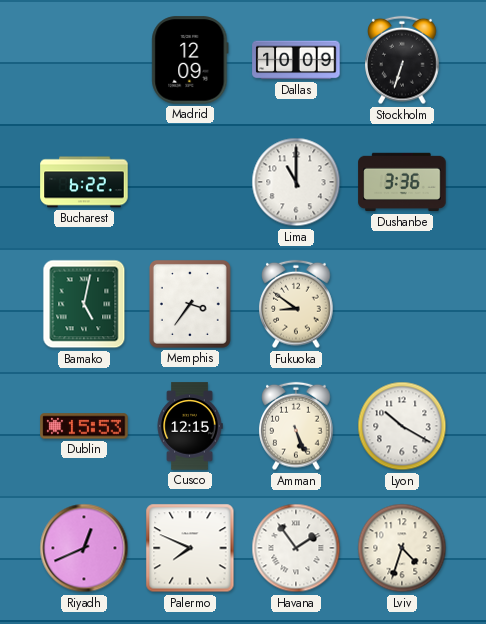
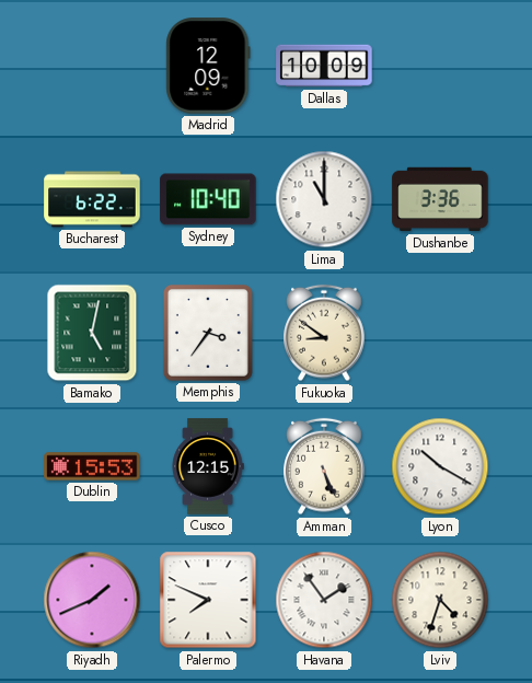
Stockholm: 6:33 -> none
Sydney: none -> 10:40
Riyadh: 12:41 -> 1:41
